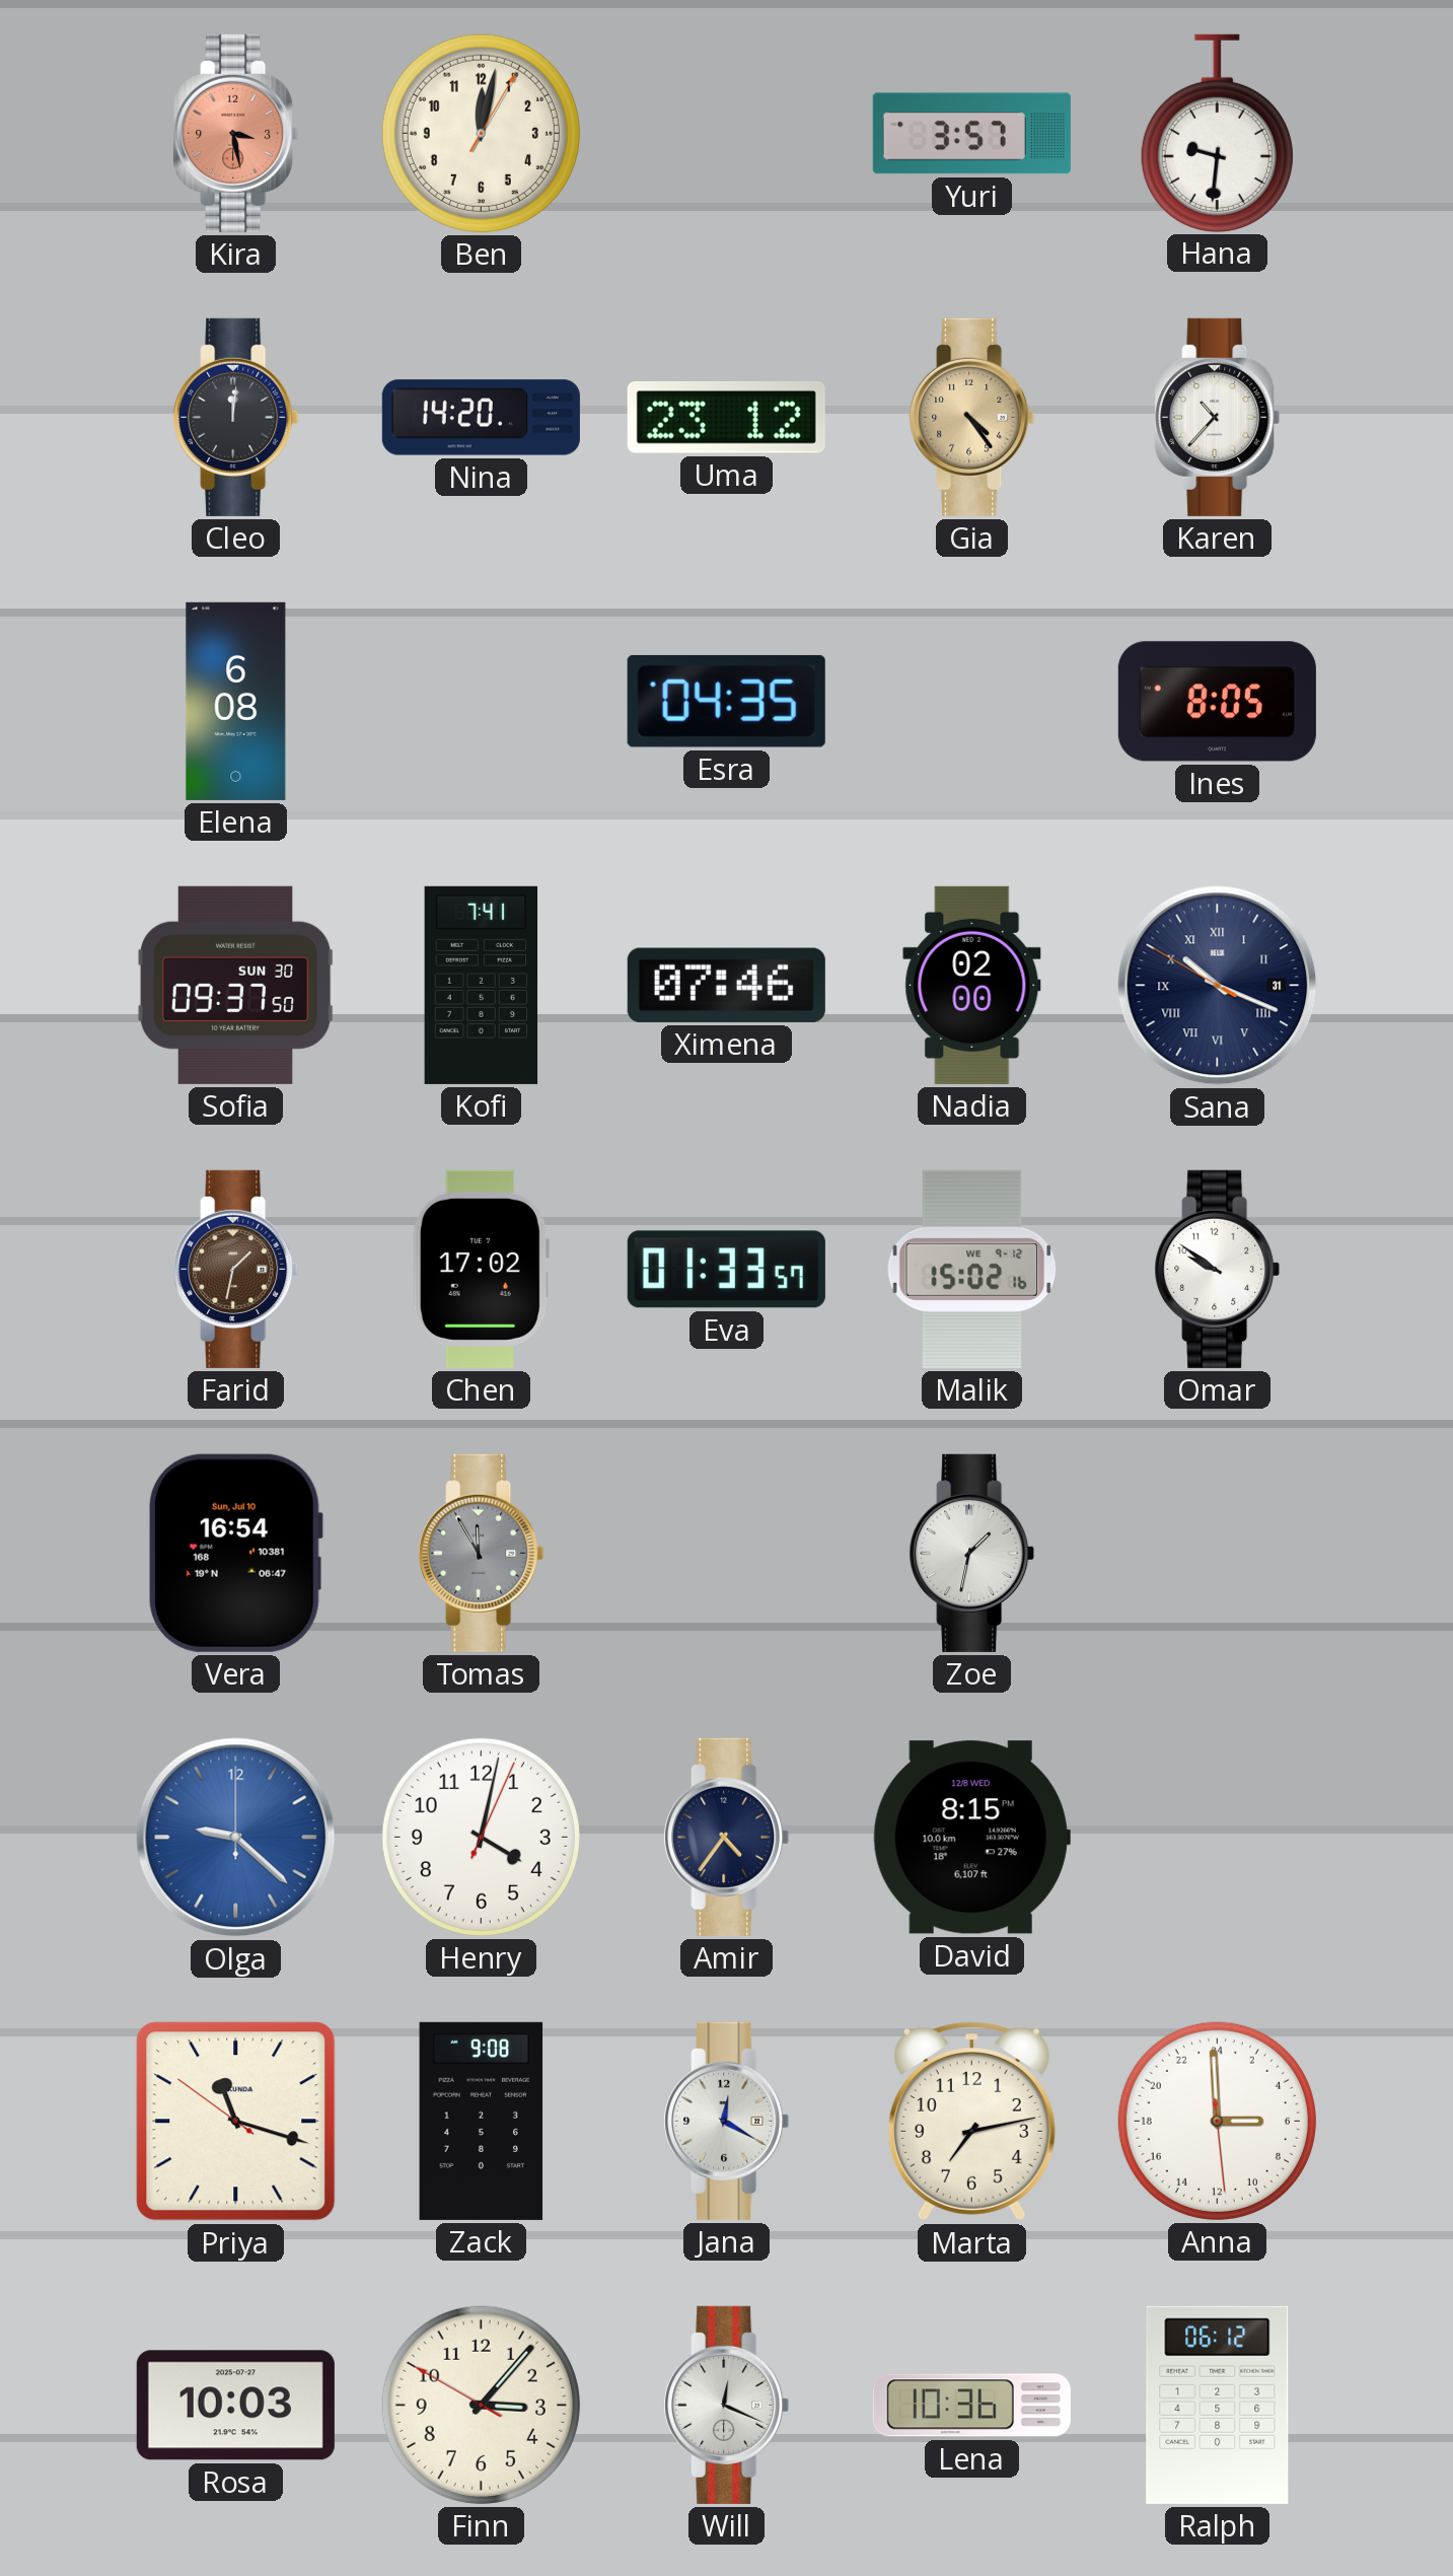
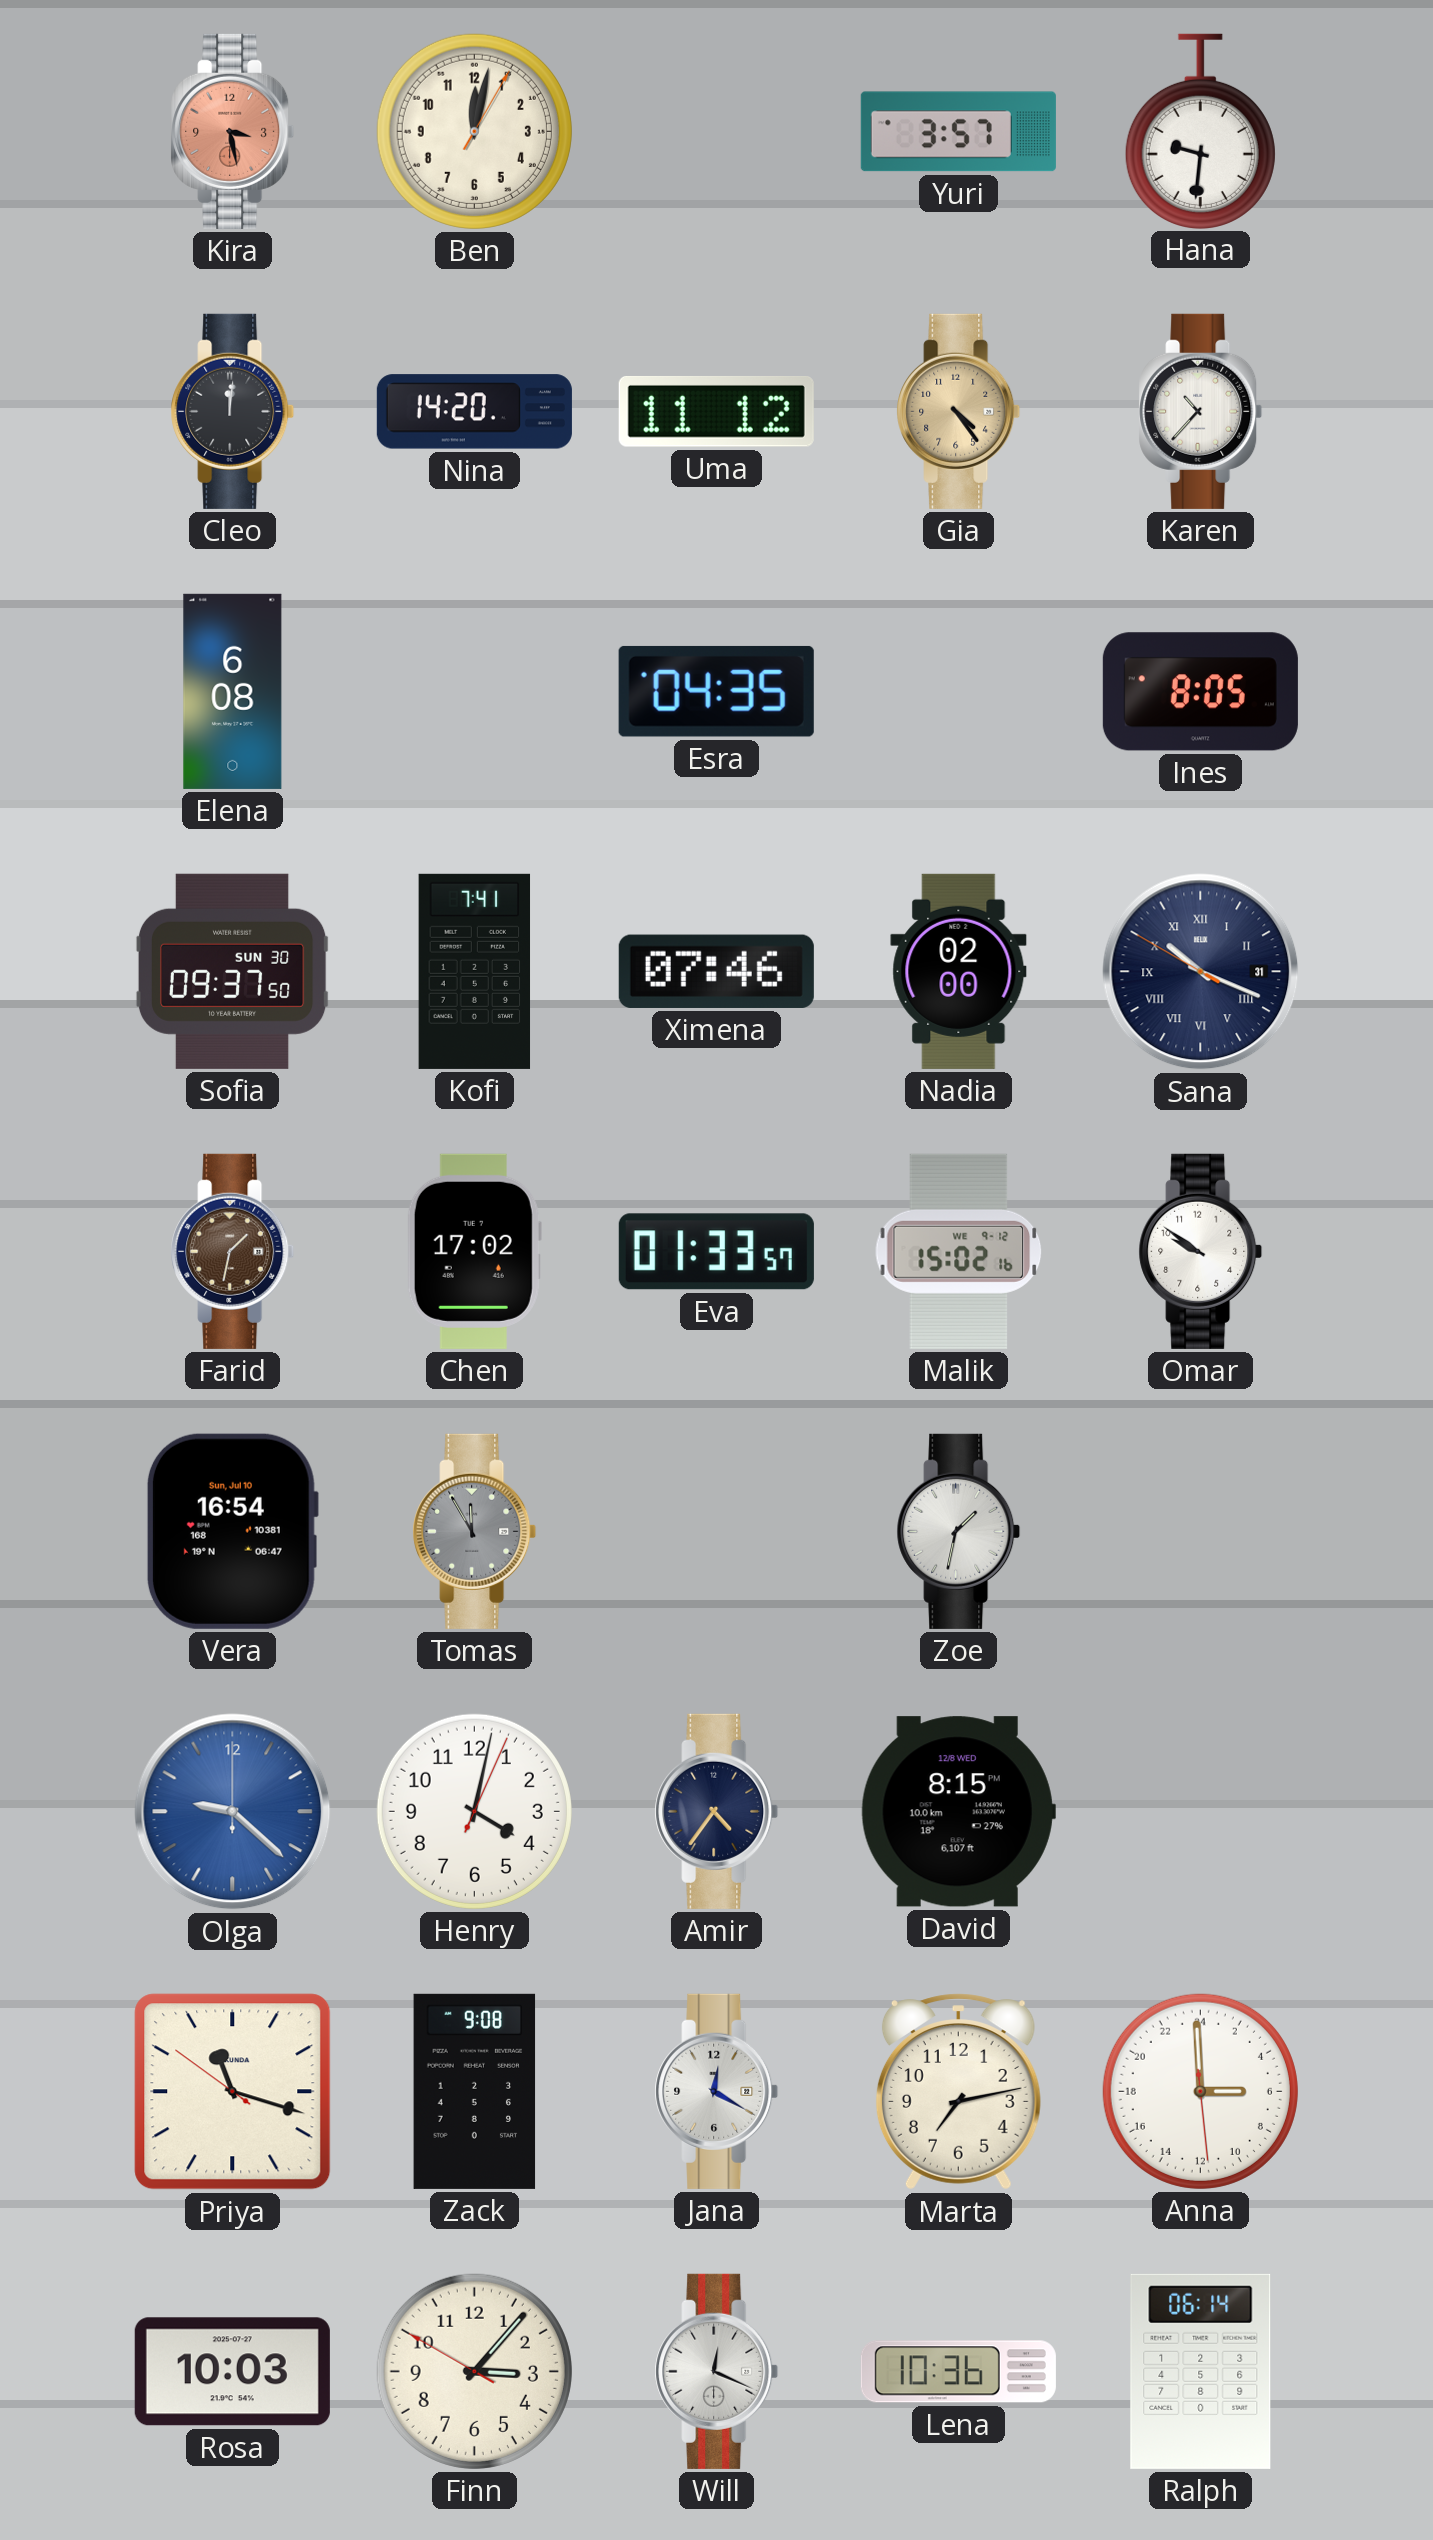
Uma: 23:12 -> 11:12
Ralph: 06:12 -> 06:14
